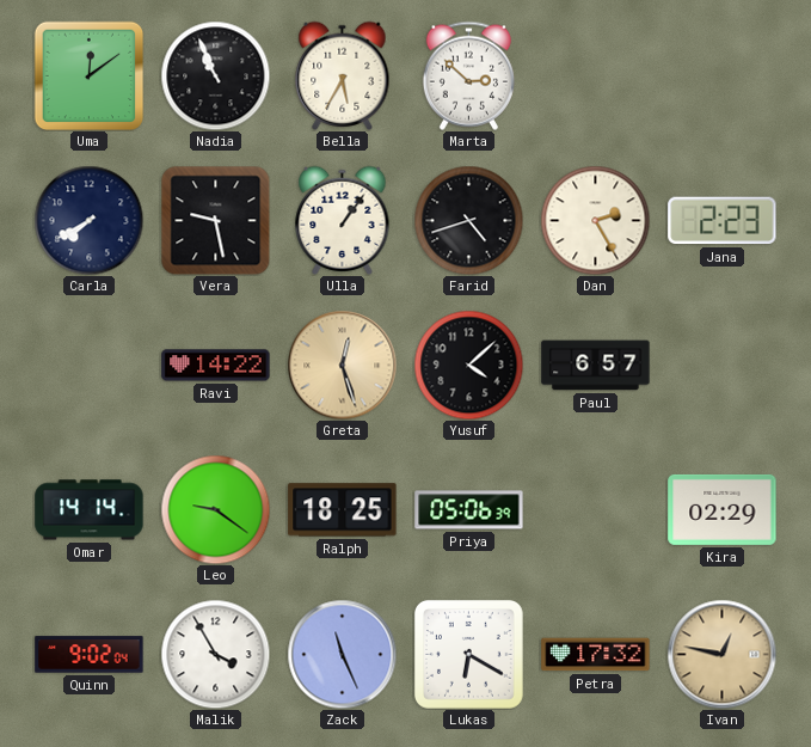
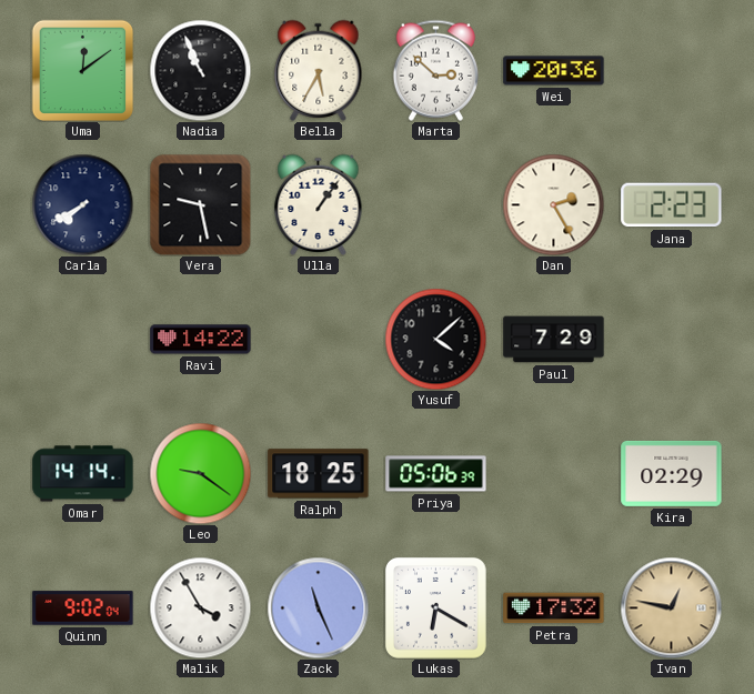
Wei: none -> 20:36
Farid: 4:42 -> none
Greta: 12:27 -> none
Paul: 6:57 -> 7:29
